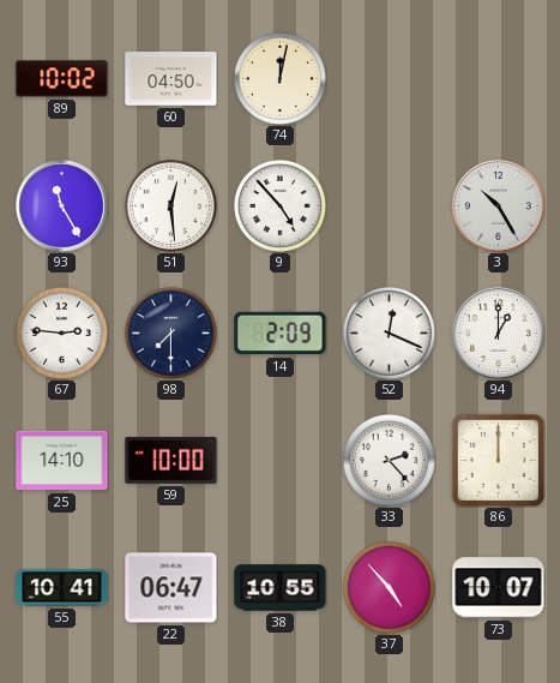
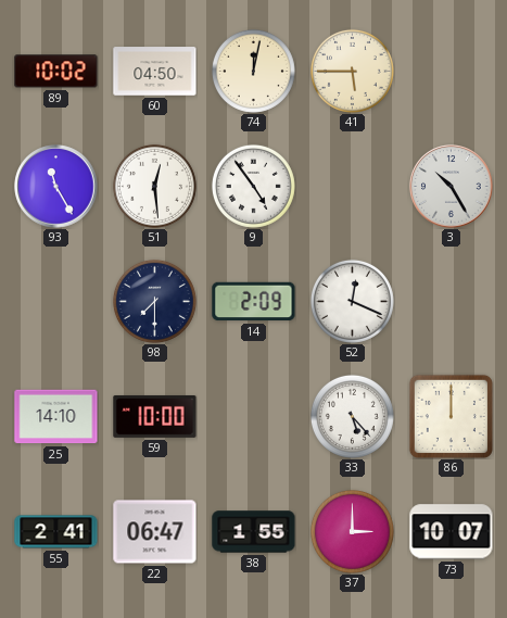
41: none -> 5:45
9: 4:53 -> 4:54
67: 2:46 -> none
94: 1:00 -> none
33: 2:23 -> 5:23
55: 10:41 -> 2:41
38: 10:55 -> 1:55
37: 4:53 -> 3:00
